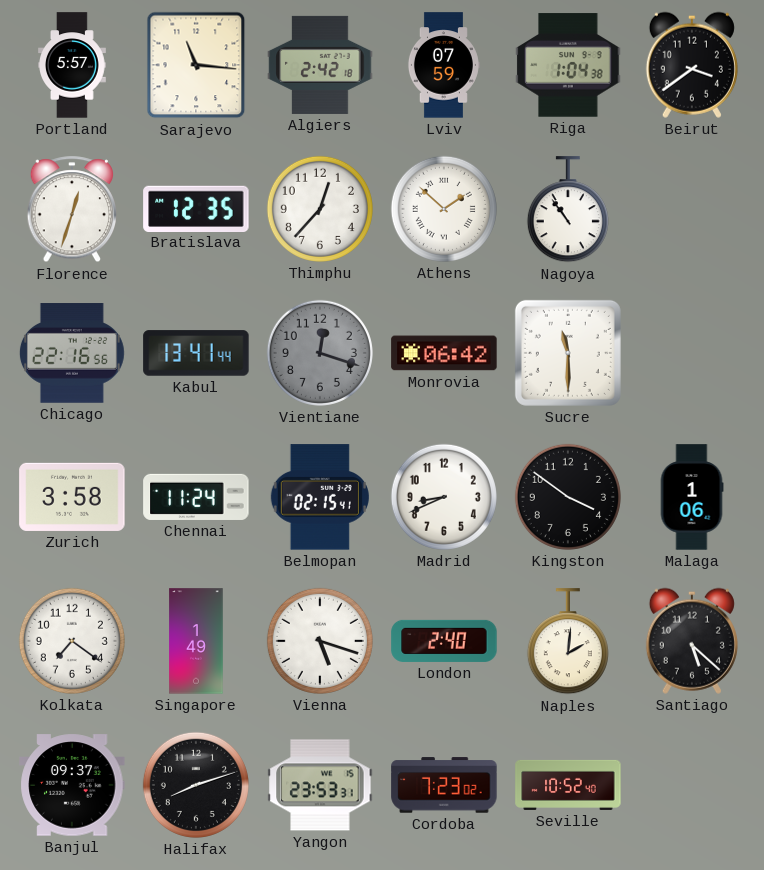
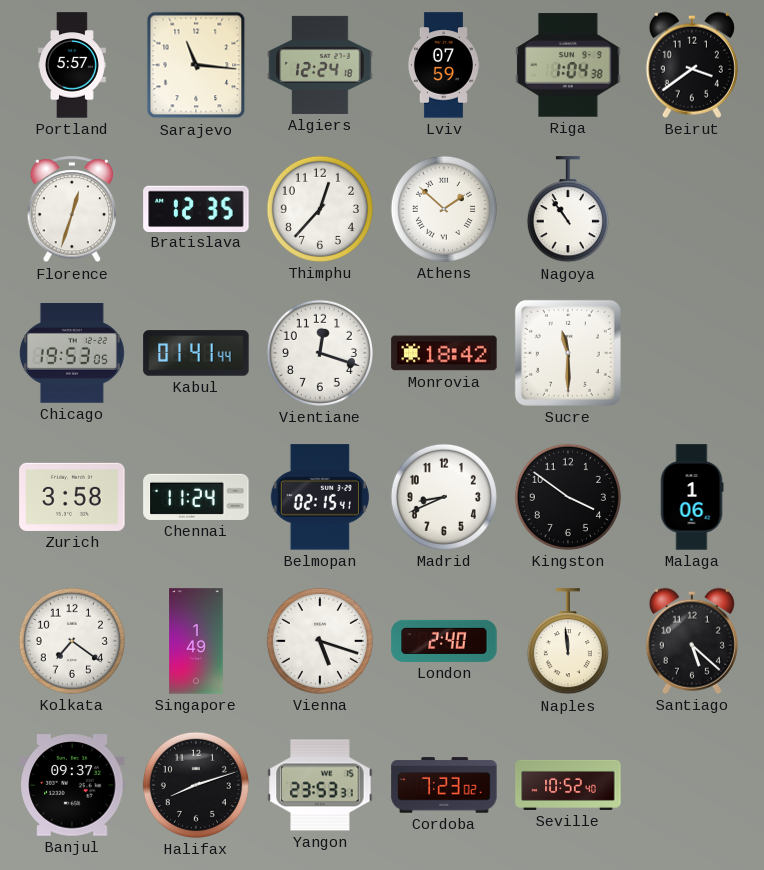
Algiers: 2:42 -> 12:24
Chicago: 22:16 -> 19:53
Kabul: 13:41 -> 01:41
Vientiane dial: grey -> white
Monrovia: 06:42 -> 18:42
Naples: 2:01 -> 11:59
